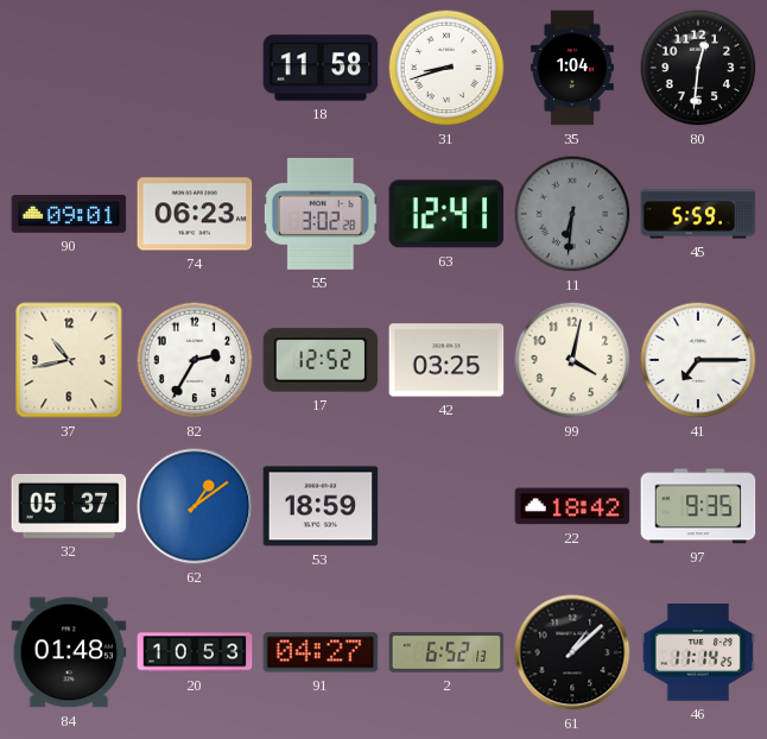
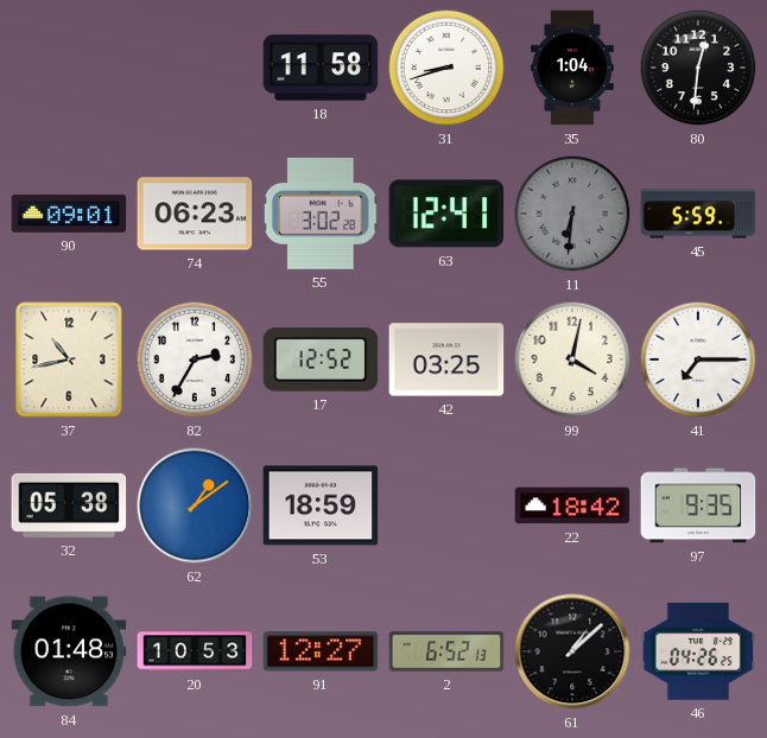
32: 05:37 -> 05:38
91: 04:27 -> 12:27
46: 11:14 -> 04:26
